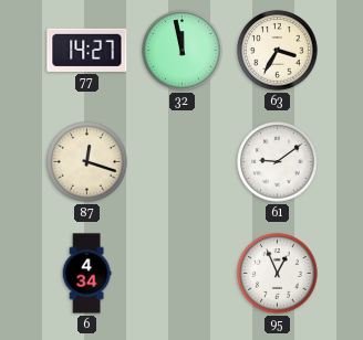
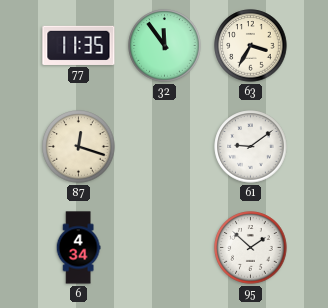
77: 14:27 -> 11:35
32: 11:58 -> 11:54
95: 12:56 -> 1:52
